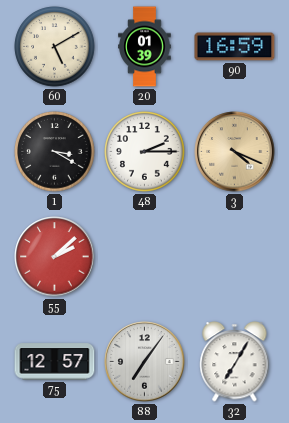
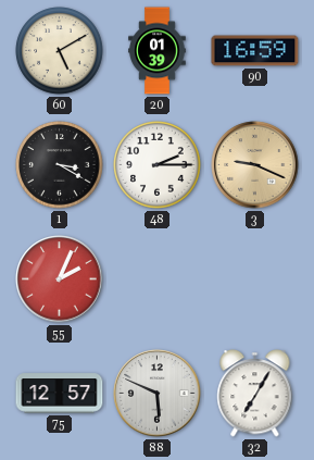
3: 4:19 -> 9:19
55: 2:08 -> 2:04
88: 7:06 -> 5:49
